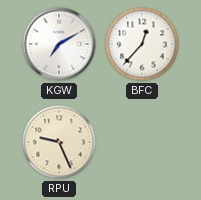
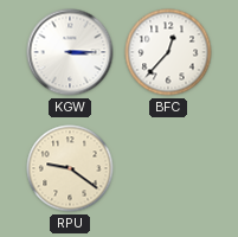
KGW: 7:10 -> 3:15
RPU: 9:26 -> 9:21
